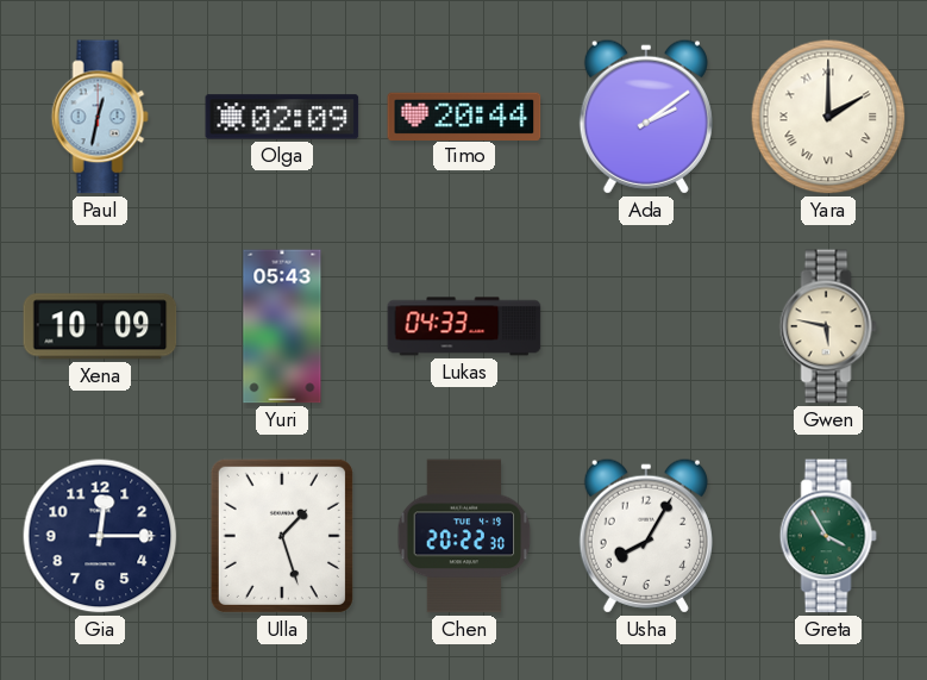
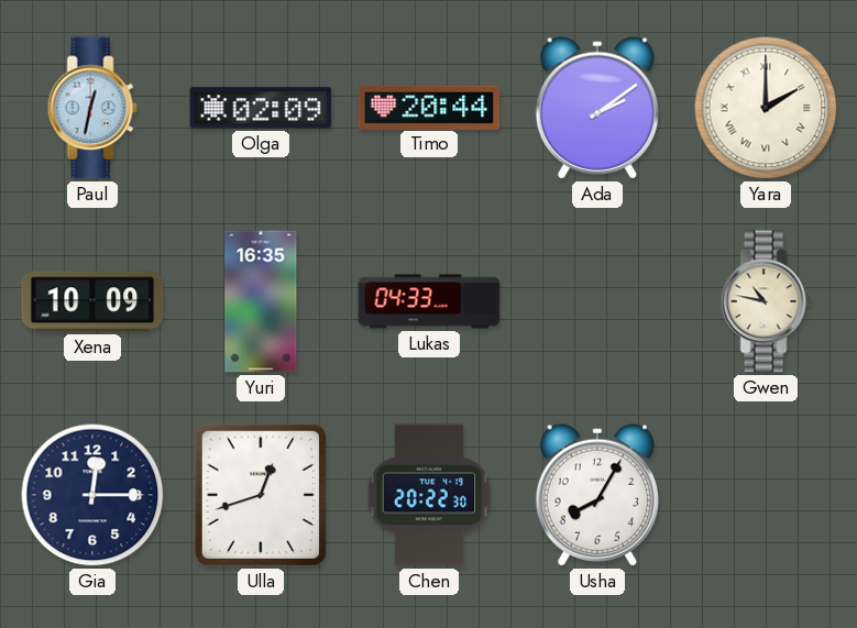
Yuri: 05:43 -> 16:35
Gwen: 5:47 -> 10:47
Ulla: 1:27 -> 12:42
Greta: 3:55 -> none
